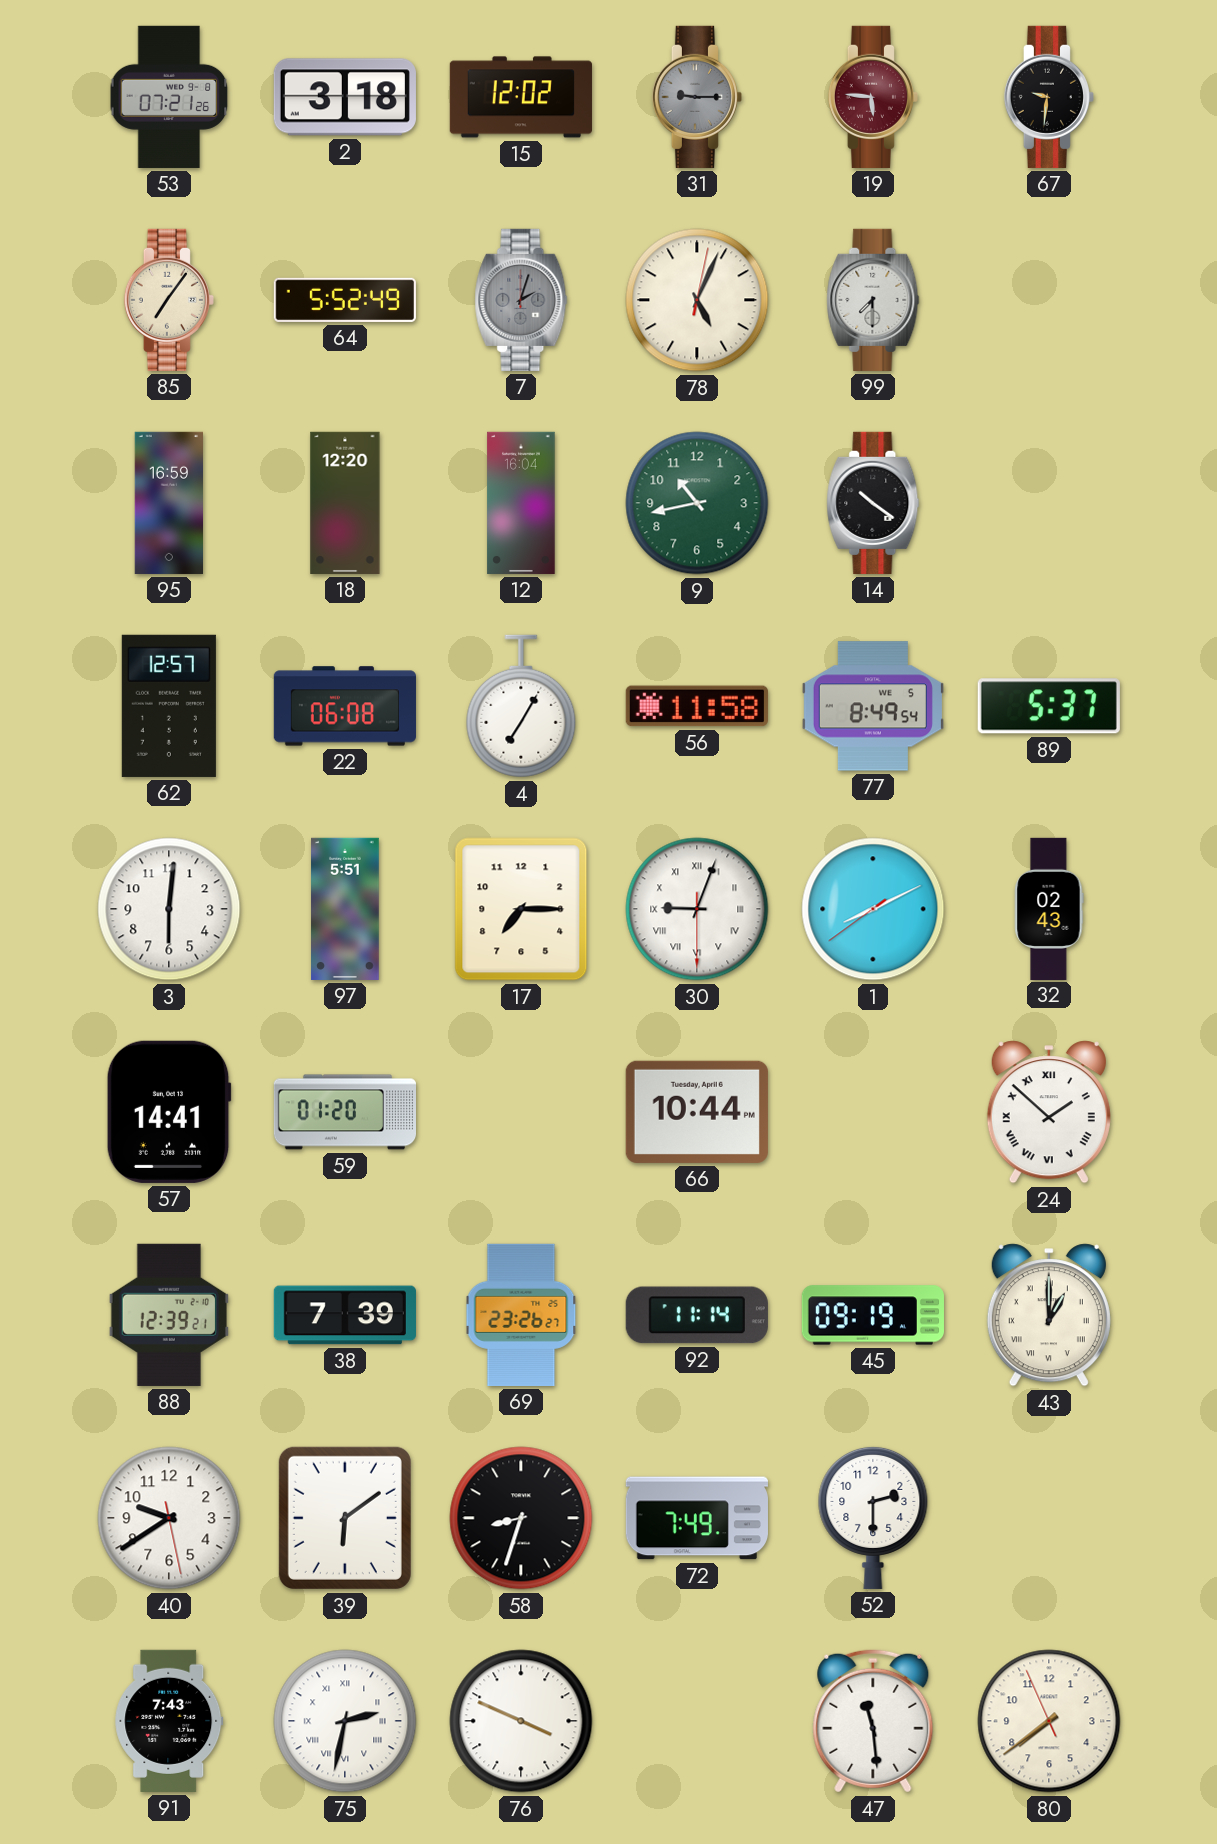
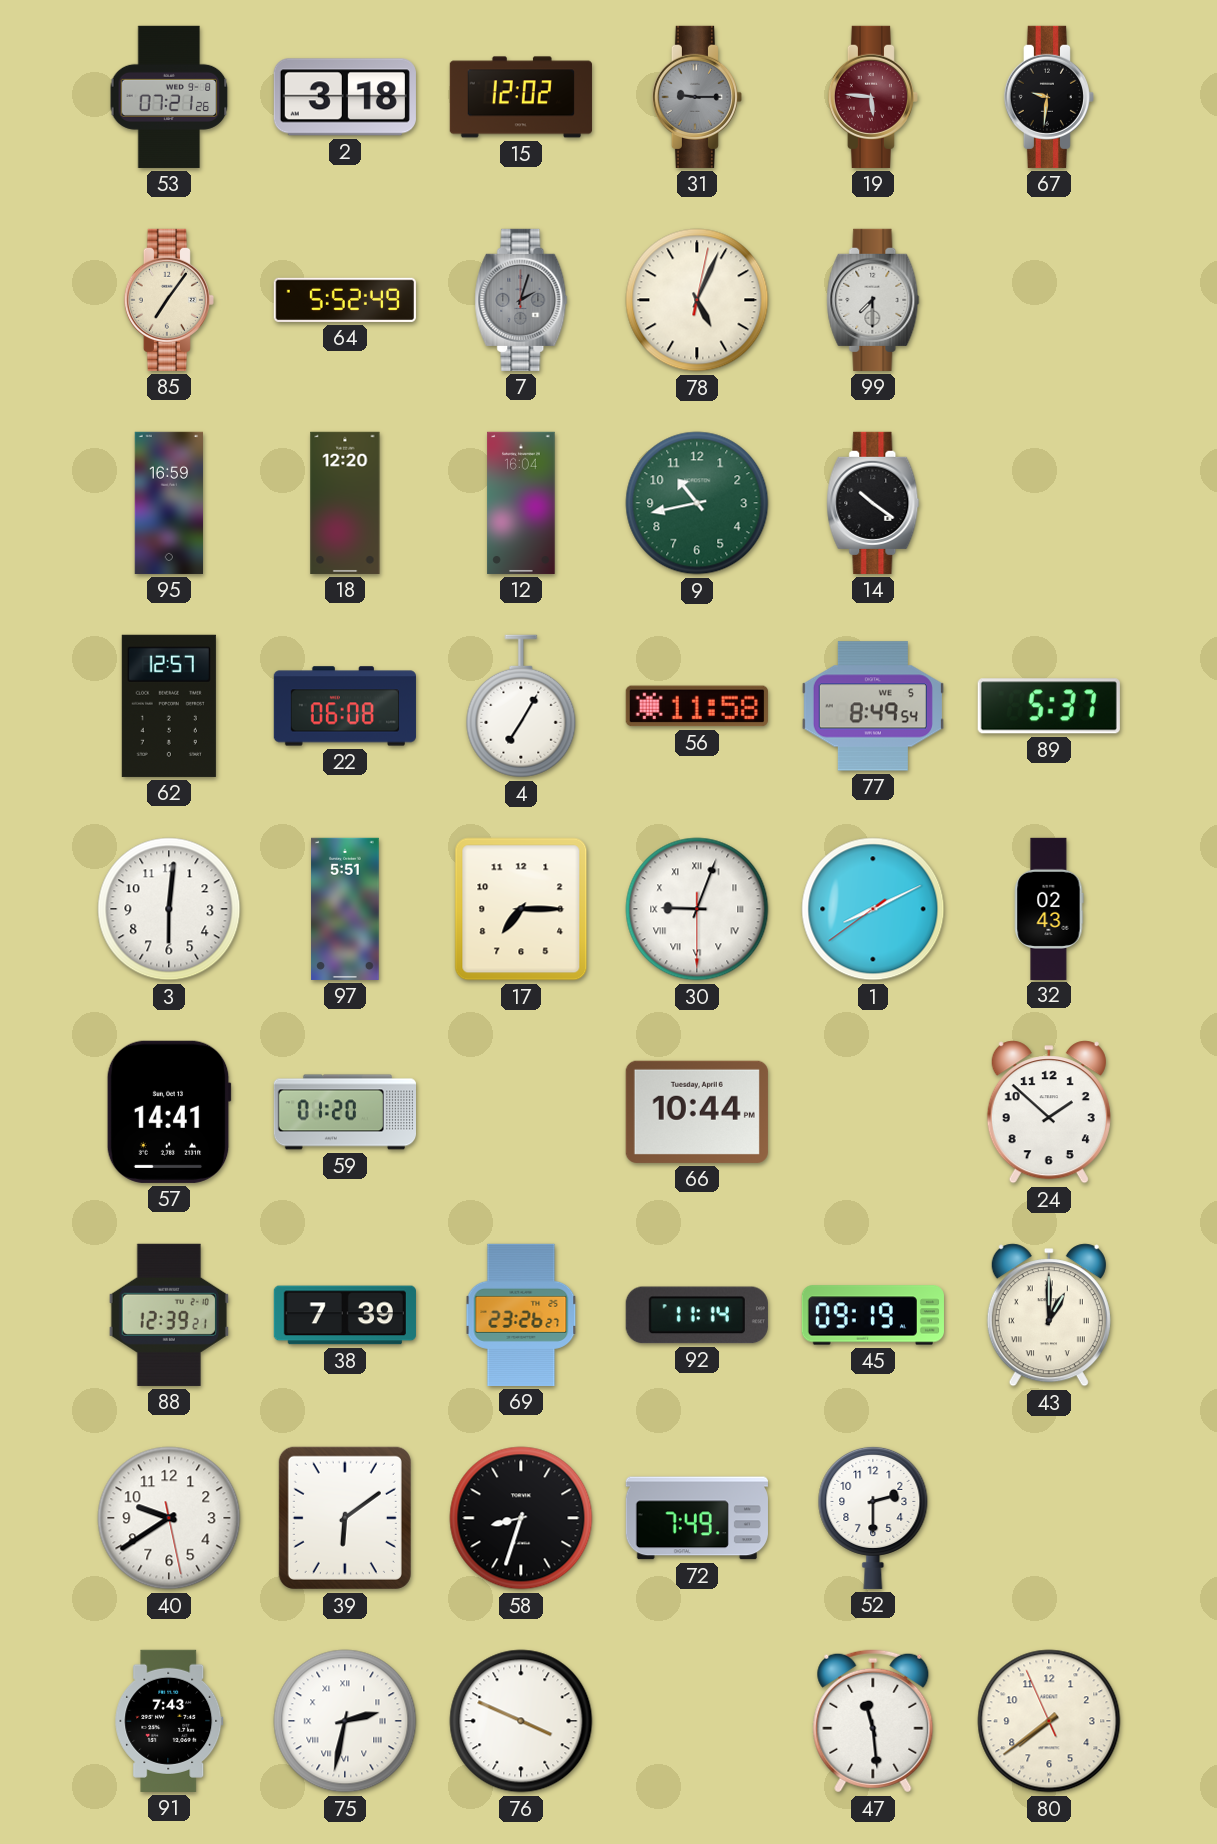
24 numerals: Roman -> Arabic
